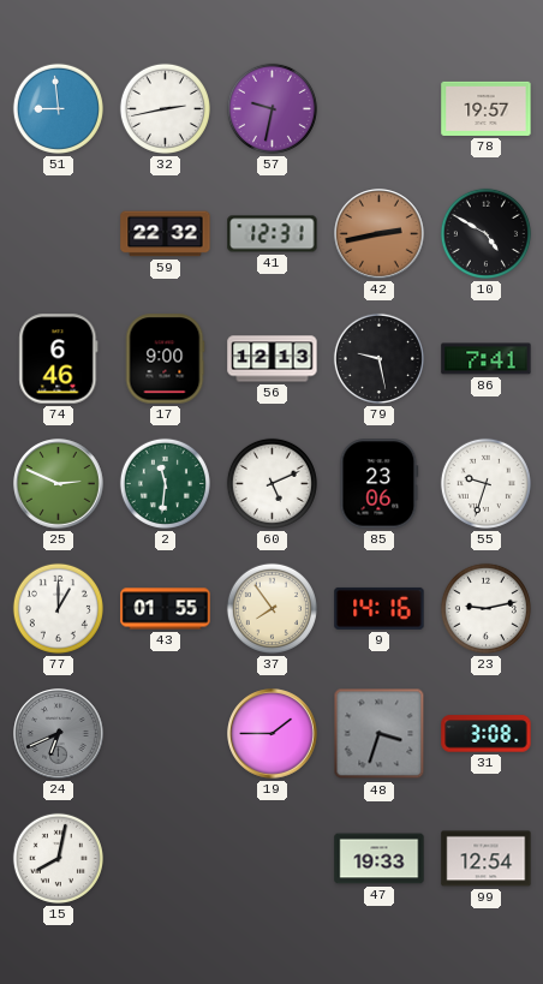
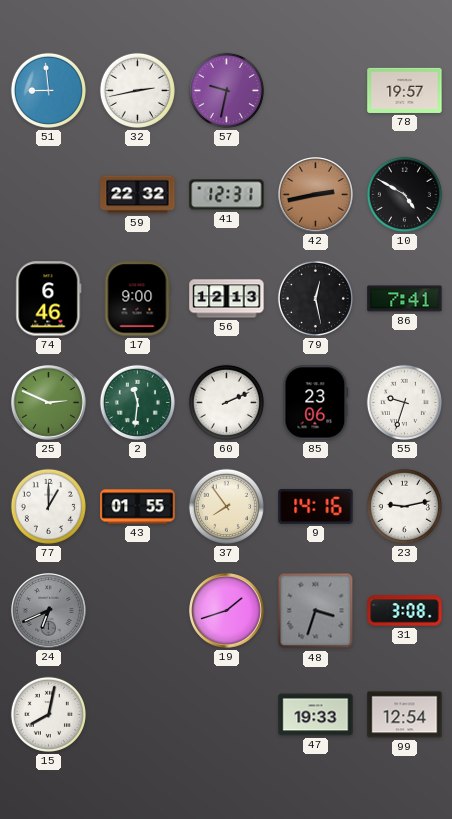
79: 9:28 -> 12:28
60: 5:11 -> 2:11
19: 1:45 -> 1:42
